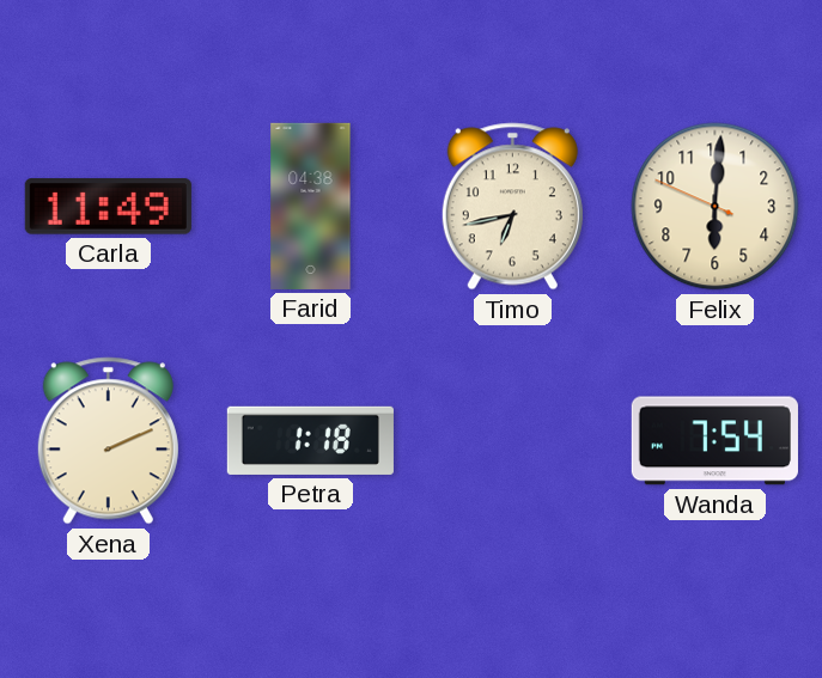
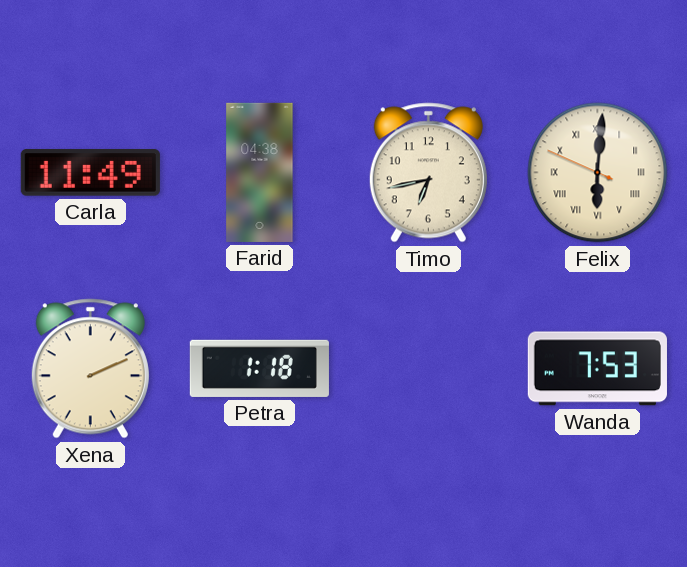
Felix numerals: Arabic -> Roman
Wanda: 7:54 -> 7:53
